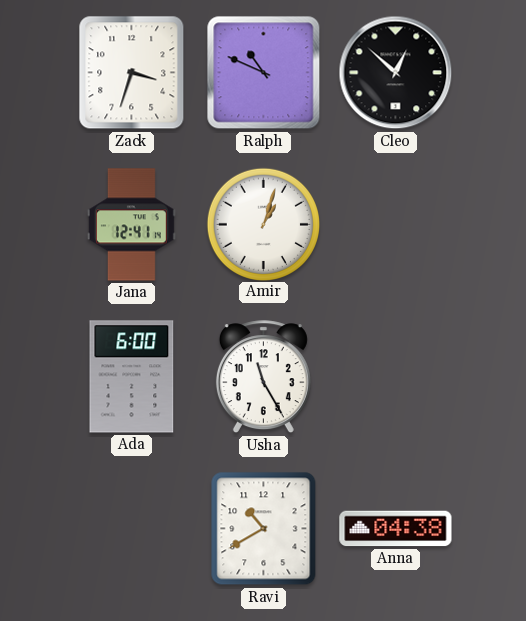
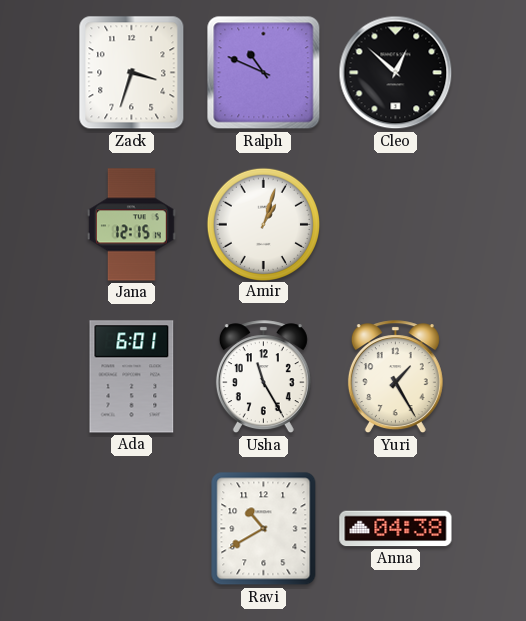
Jana: 12:41 -> 12:15
Ada: 6:00 -> 6:01
Yuri: none -> 1:25
